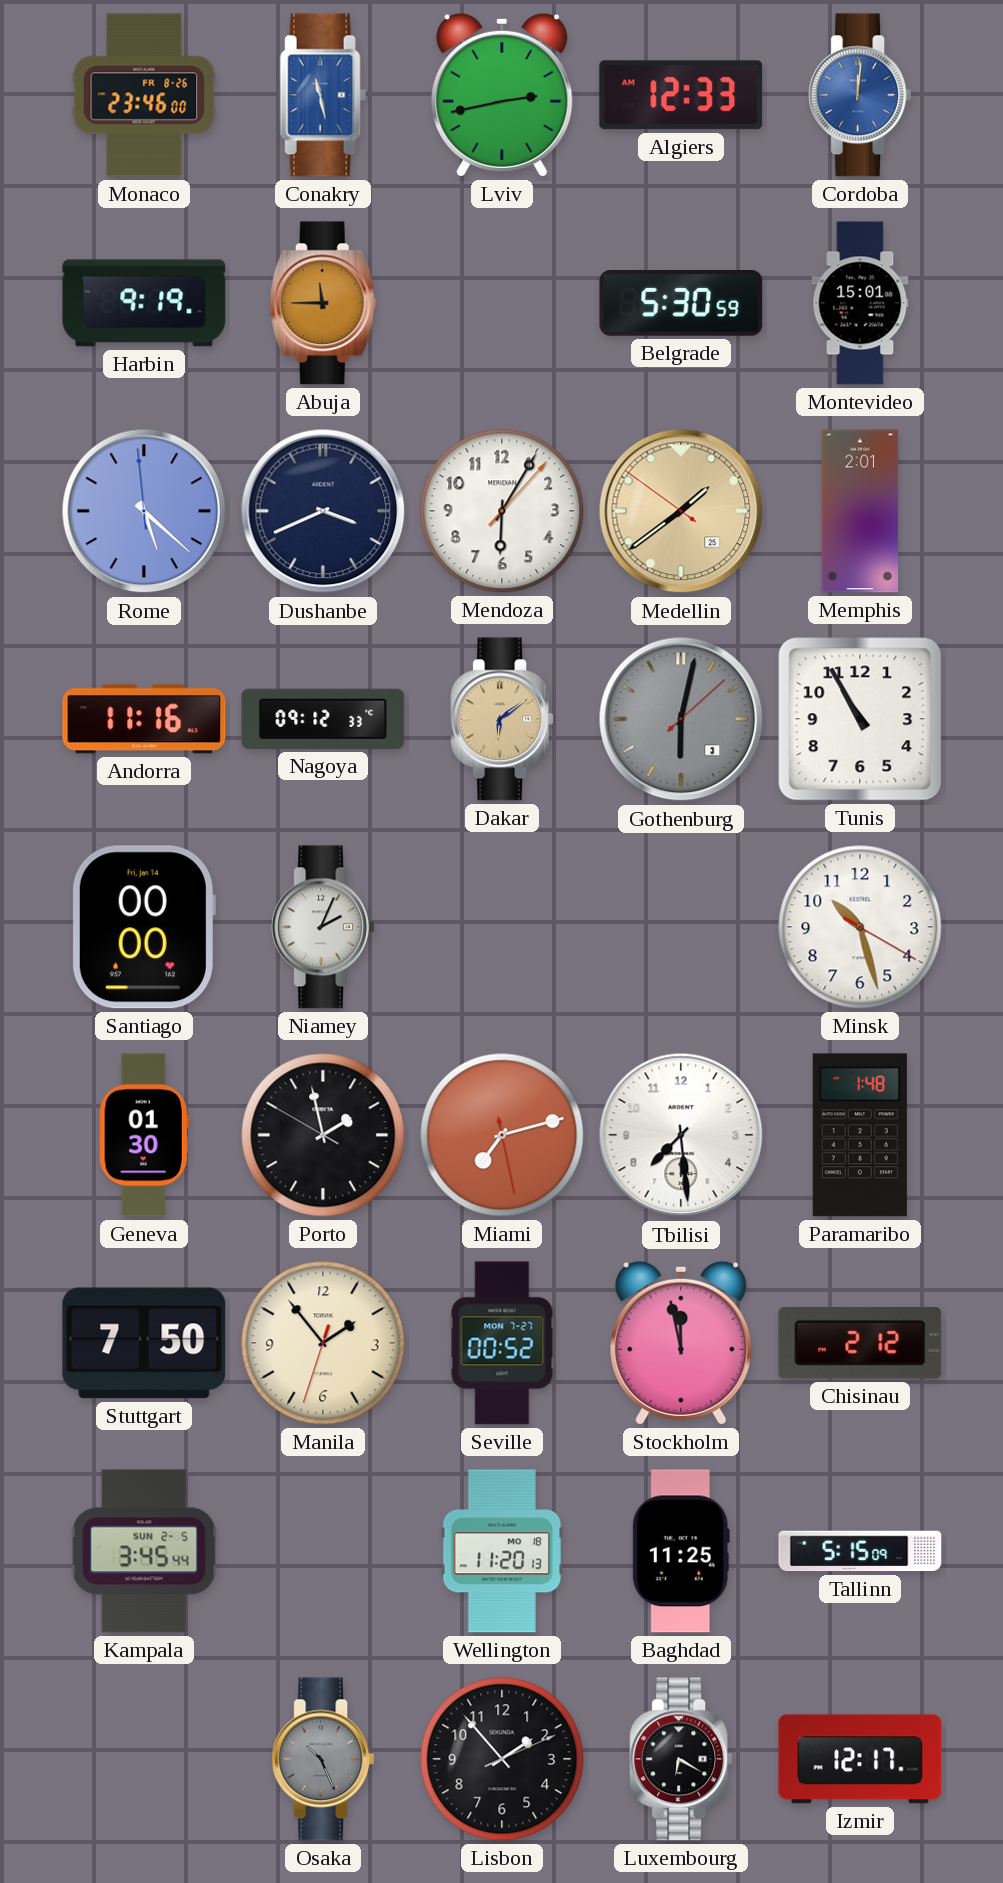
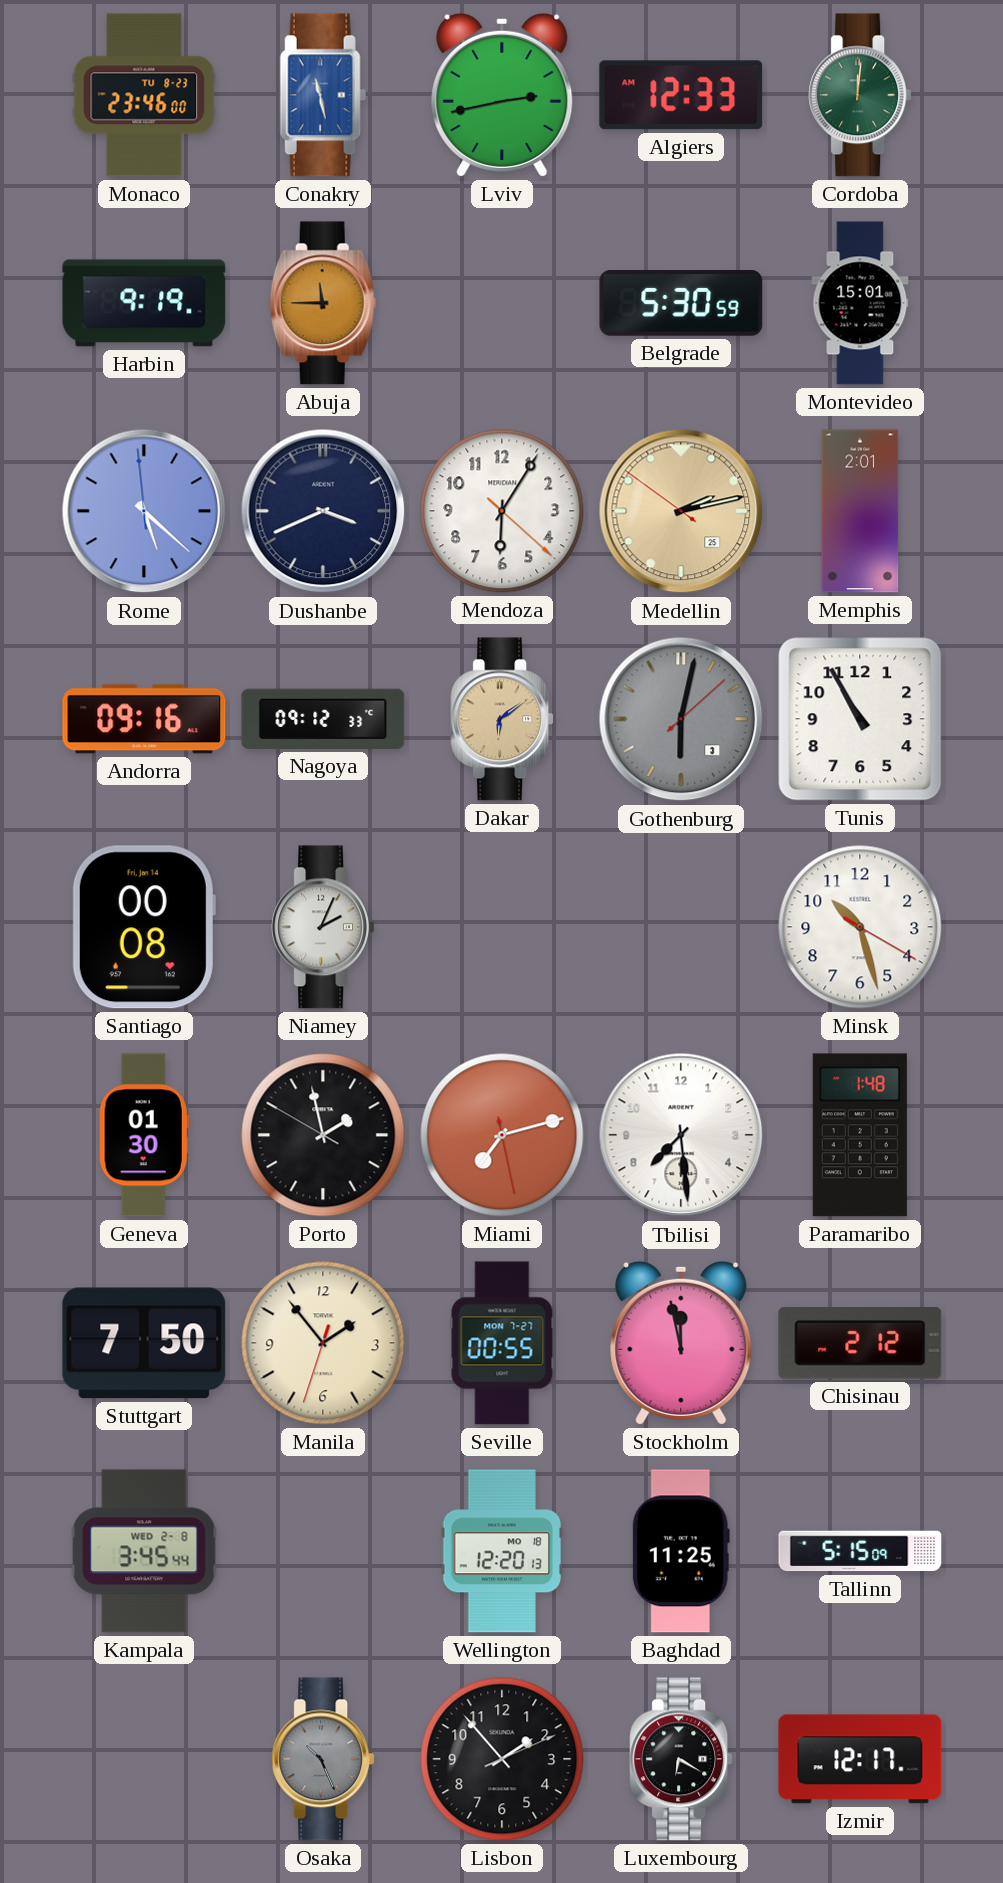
Monaco date: FR 8-26 -> TU 8-23
Cordoba dial: blue -> green
Mendoza: 6:05:07 -> 6:05:22
Medellin: 1:38 -> 2:12
Andorra: 11:16 -> 09:16
Santiago: 00:00 -> 00:08
Seville: 00:52 -> 00:55
Kampala date: SUN 2-5 -> WED 2-8
Wellington: 11:20 -> 12:20
